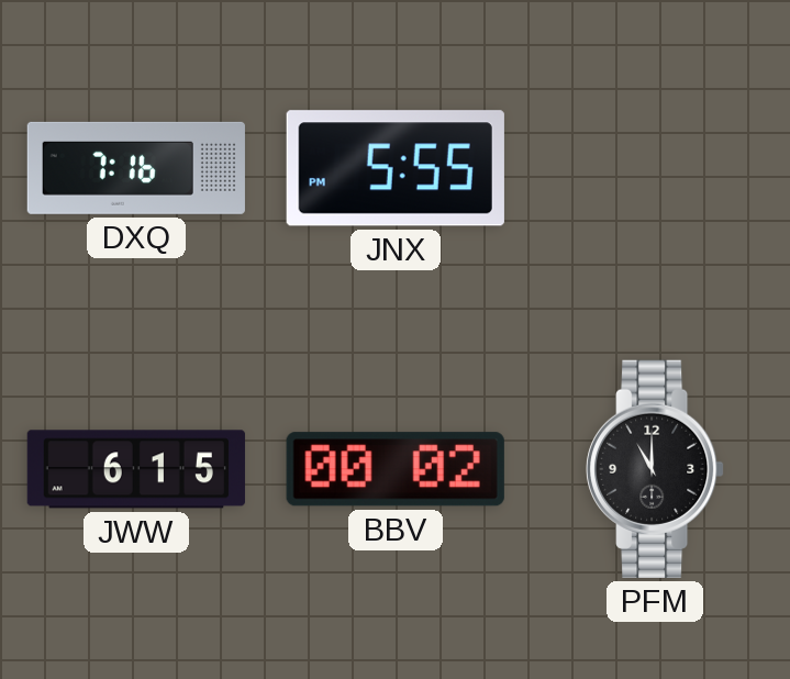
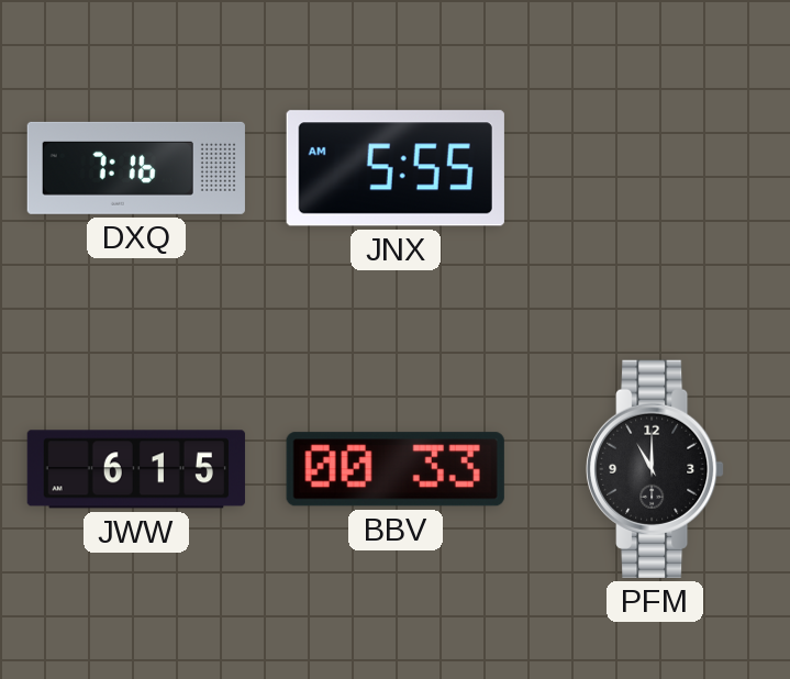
JNX: 5:55 PM -> 5:55 AM
BBV: 00:02 -> 00:33
